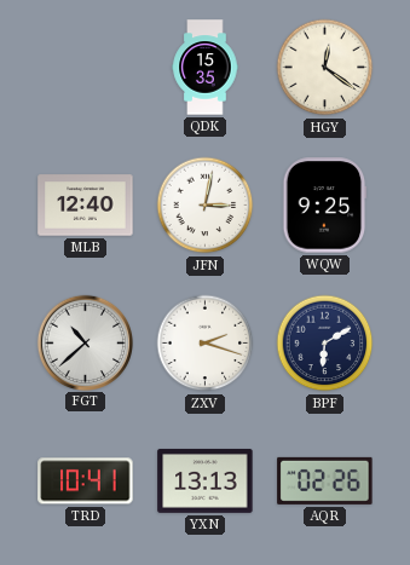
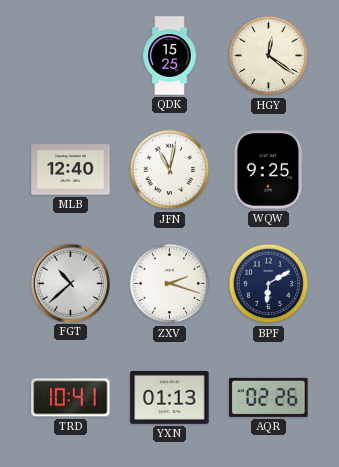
QDK: 15:35 -> 15:25
JFN: 3:02 -> 11:02
YXN: 13:13 -> 01:13
